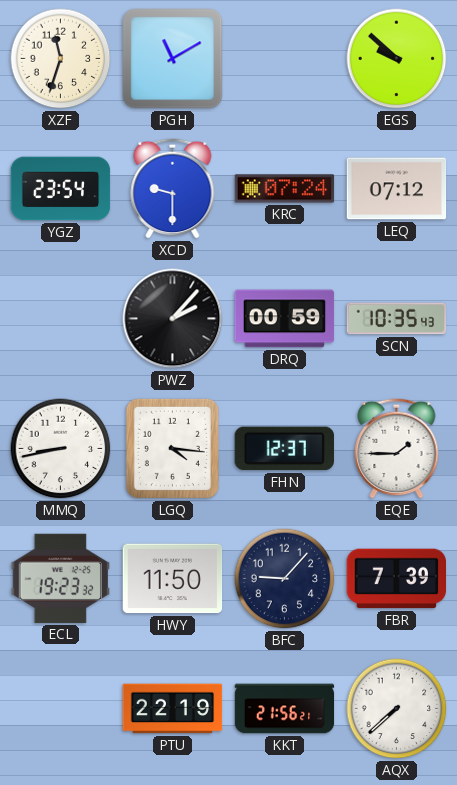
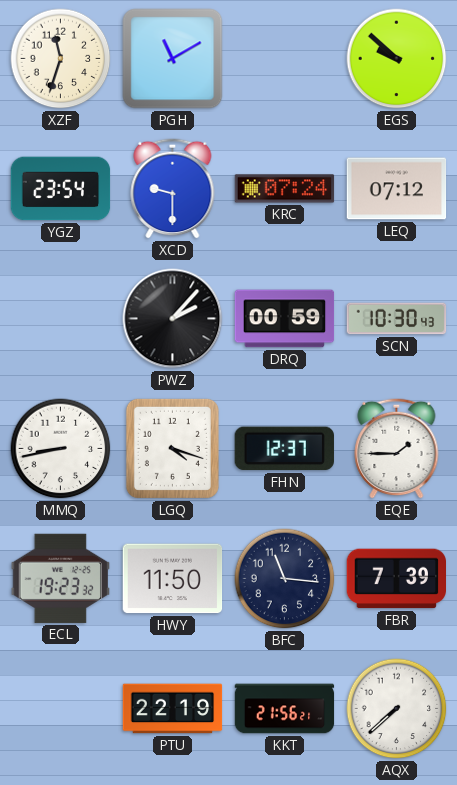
SCN: 10:35 -> 10:30
LGQ: 4:16 -> 4:18
BFC: 9:07 -> 11:16
